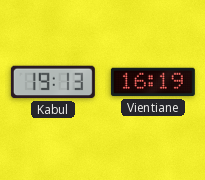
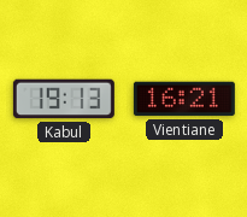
Vientiane: 16:19 -> 16:21
